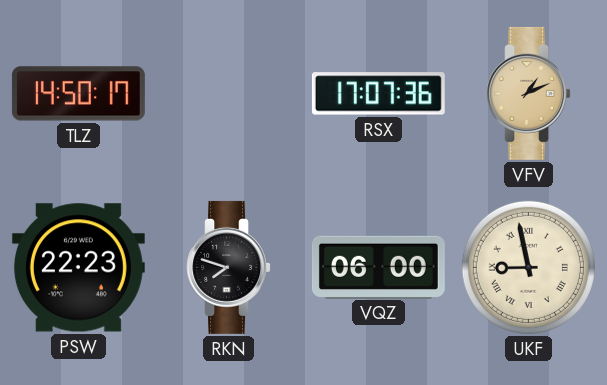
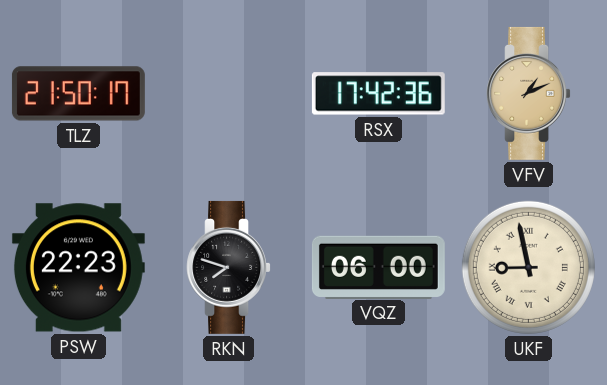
TLZ: 14:50 -> 21:50
RSX: 17:07 -> 17:42
